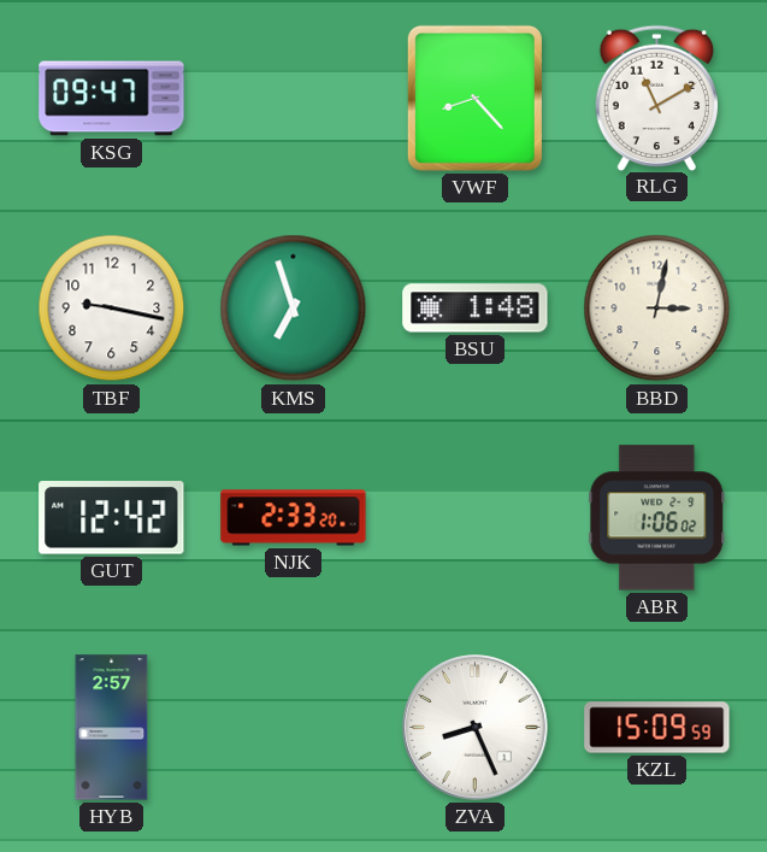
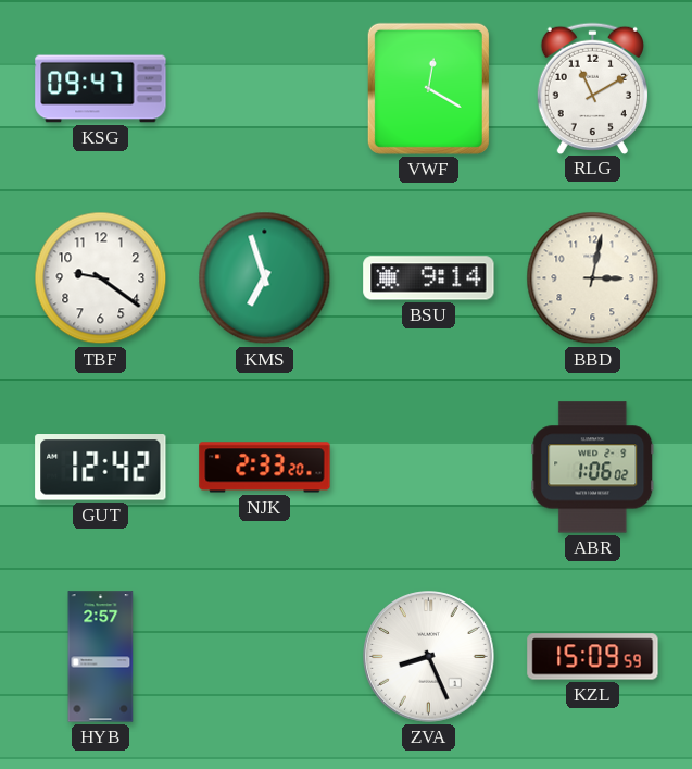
VWF: 8:23 -> 12:20
TBF: 9:17 -> 9:21
BSU: 1:48 -> 9:14
